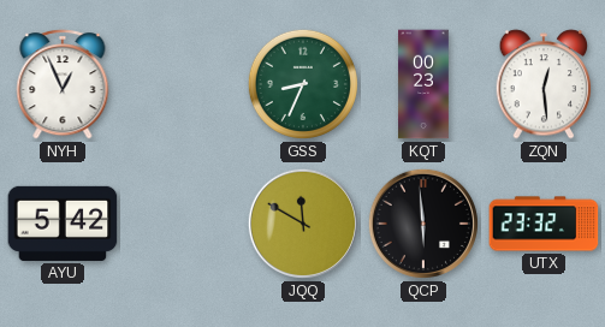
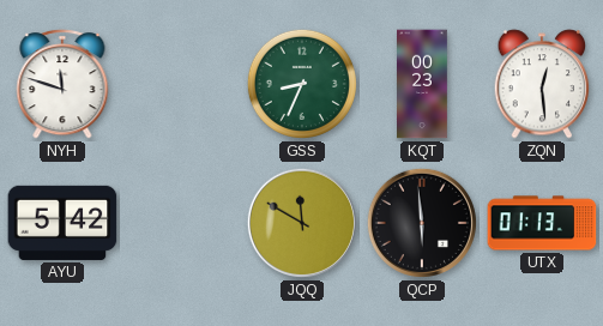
NYH: 12:56 -> 11:48
UTX: 23:32 -> 01:13
